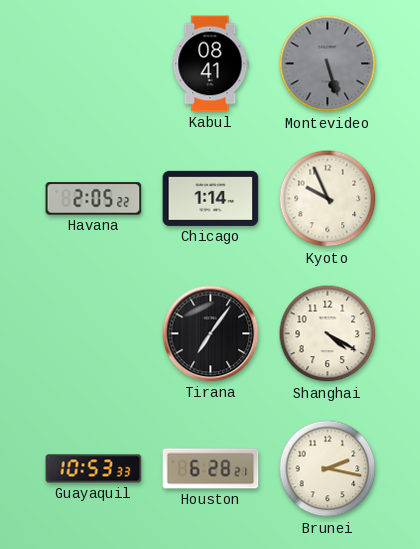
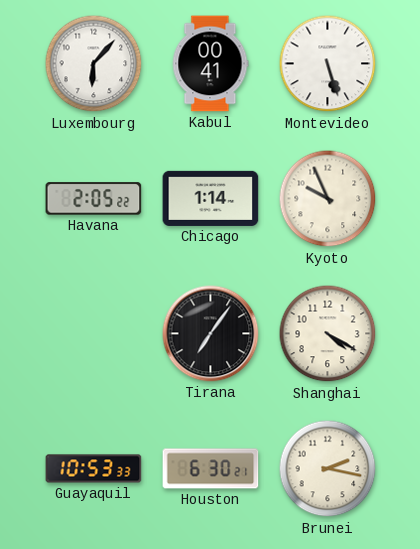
Luxembourg: none -> 6:07
Kabul: 08:41 -> 00:41
Montevideo dial: grey -> white
Houston: 6:28 -> 6:30
